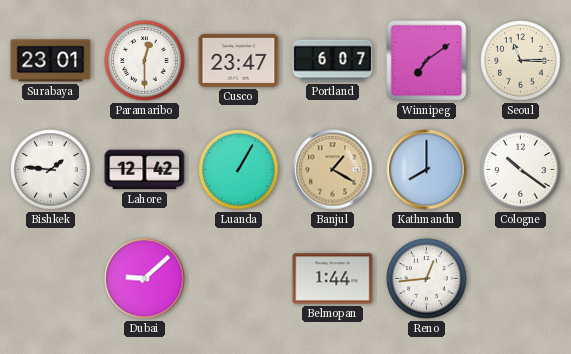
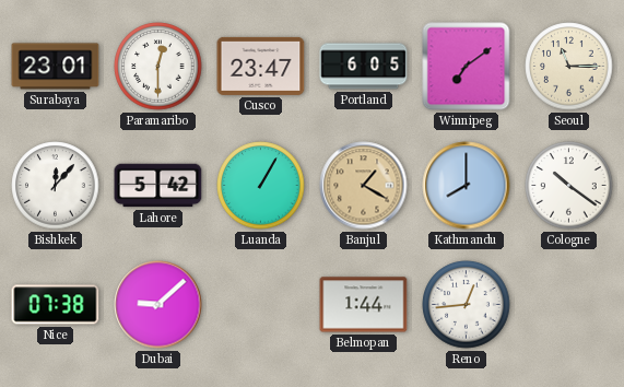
Portland: 6:07 -> 6:05
Bishkek: 1:46 -> 12:07
Lahore: 12:42 -> 5:42
Nice: none -> 07:38
